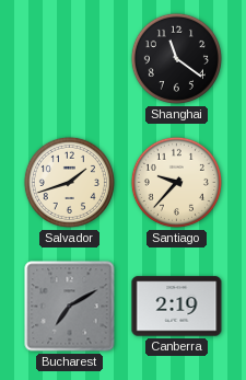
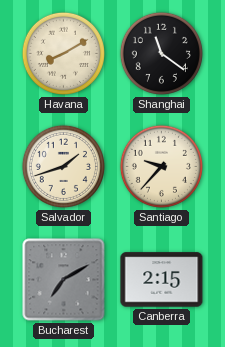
Havana: none -> 8:10
Canberra: 2:19 -> 2:15
